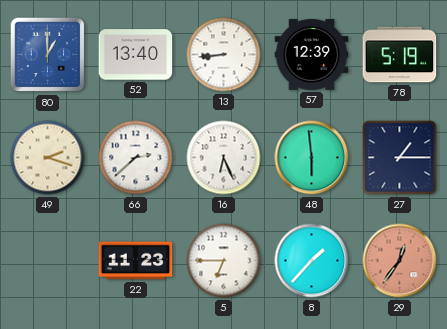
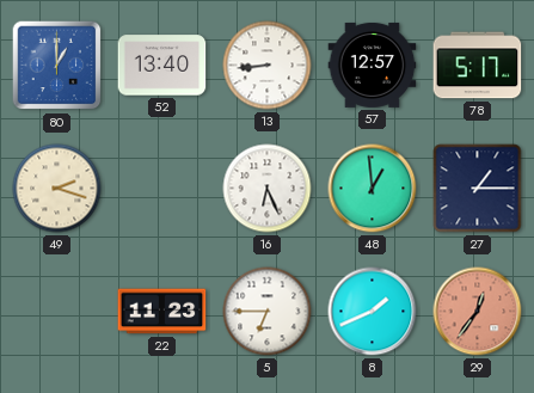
57: 12:39 -> 12:57
78: 5:19 -> 5:17
66: 2:38 -> none
48: 5:59 -> 12:59
8: 1:37 -> 1:41
